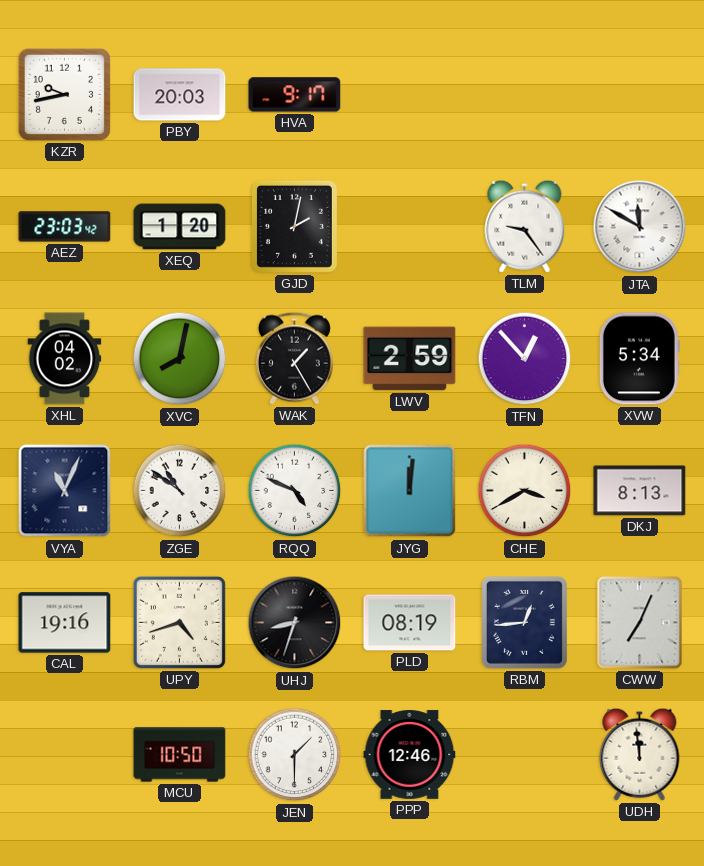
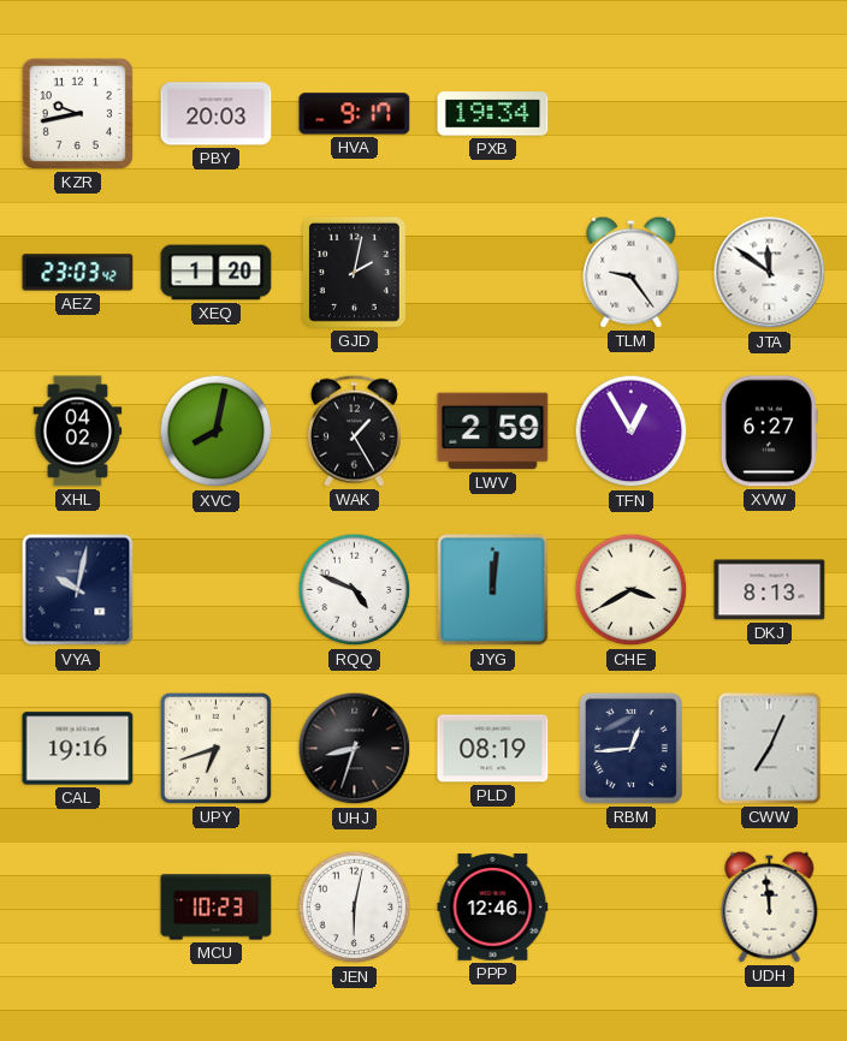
PXB: none -> 19:34
JTA: 11:50 -> 11:51
TFN: 12:53 -> 12:55
XVW: 5:34 -> 6:27
VYA: 11:04 -> 10:02
ZGE: 10:51 -> none
UPY: 4:42 -> 6:42
MCU: 10:50 -> 10:23
JEN: 1:30 -> 6:02
